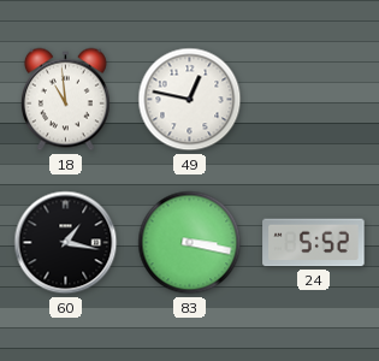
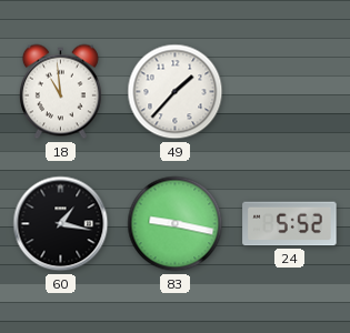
49: 12:47 -> 1:37
83: 3:17 -> 9:17
